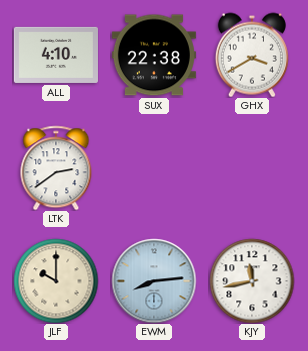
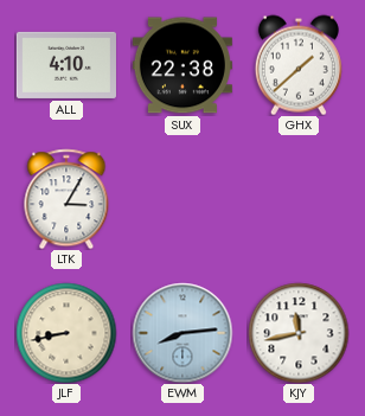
GHX: 3:40 -> 1:38
LTK: 2:39 -> 3:05
JLF: 10:00 -> 8:43
